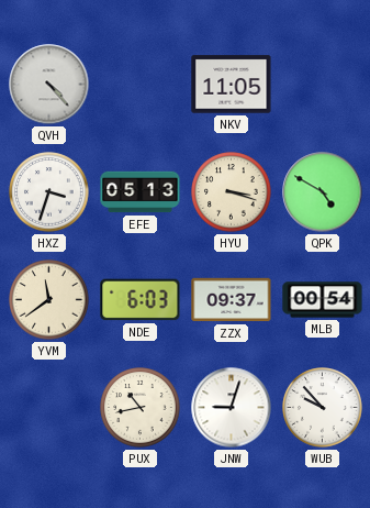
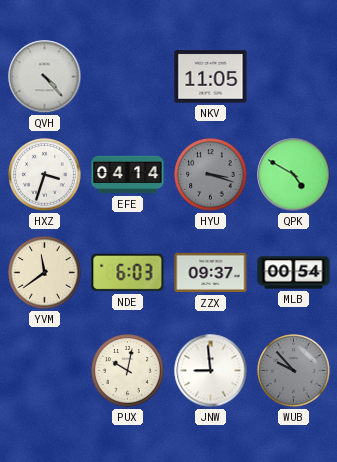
EFE: 05:13 -> 04:14
HYU dial: cream -> grey
PUX: 10:43 -> 10:02
JNW: 9:03 -> 8:59
WUB dial: white -> grey
